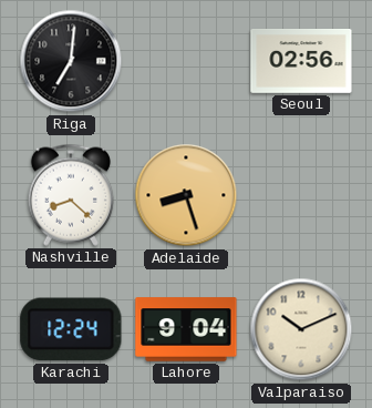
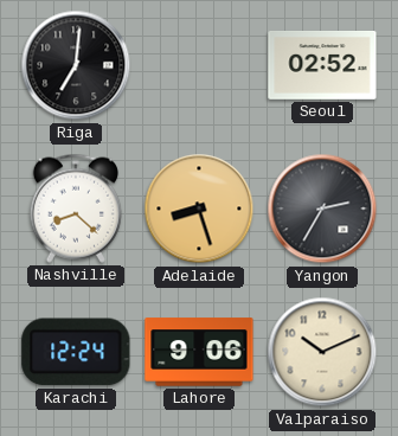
Seoul: 02:56 -> 02:52
Yangon: none -> 2:35
Lahore: 9:04 -> 9:06
